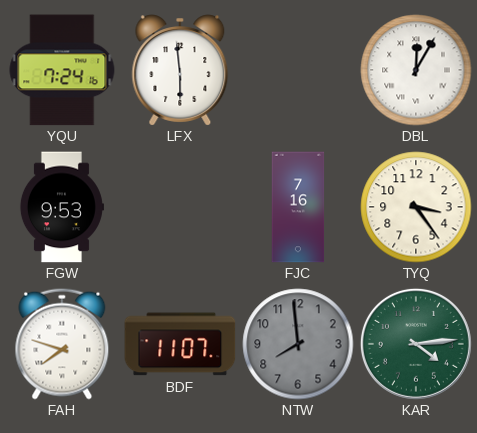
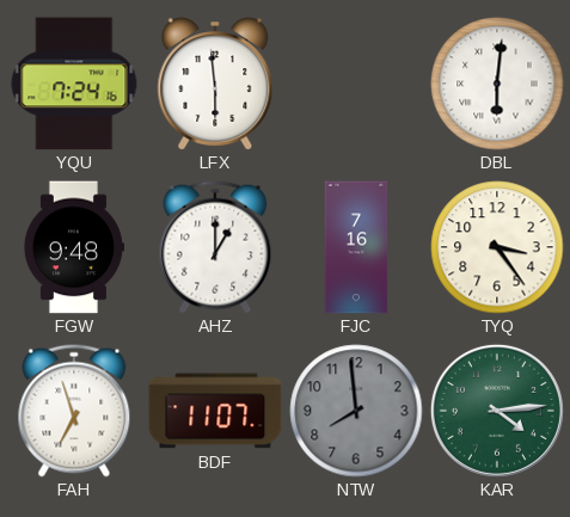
DBL: 12:05 -> 6:01
FGW: 9:53 -> 9:48
AHZ: none -> 1:00
FAH: 7:48 -> 6:57
